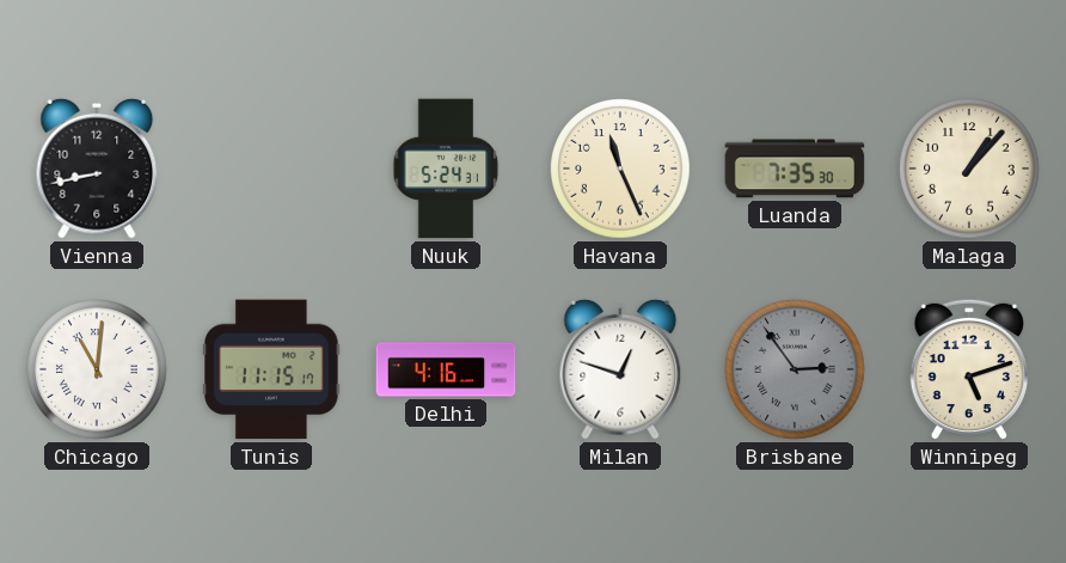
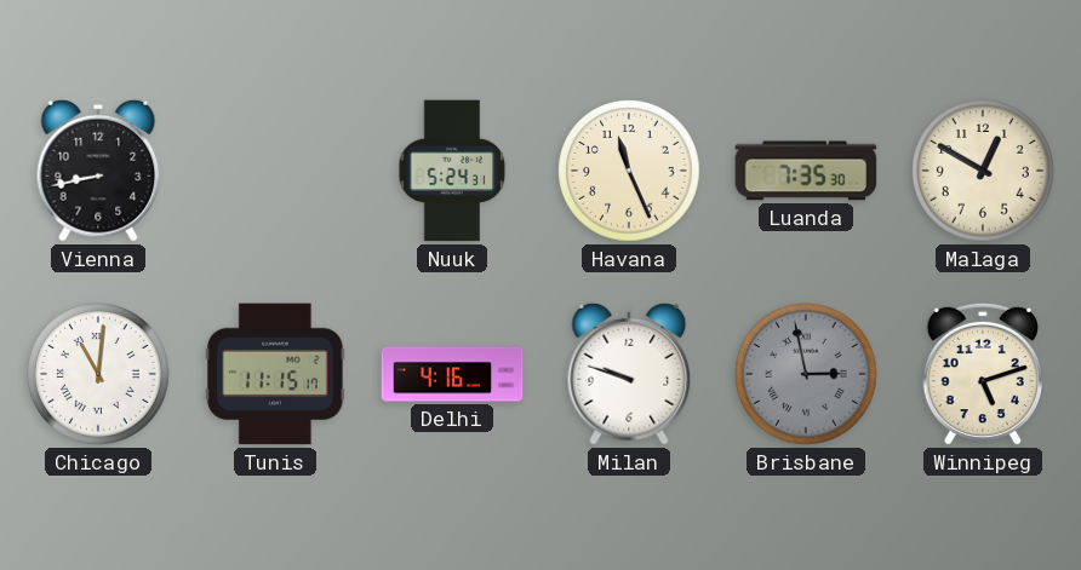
Malaga: 1:07 -> 12:50
Milan: 12:48 -> 9:48
Brisbane: 2:54 -> 2:58
